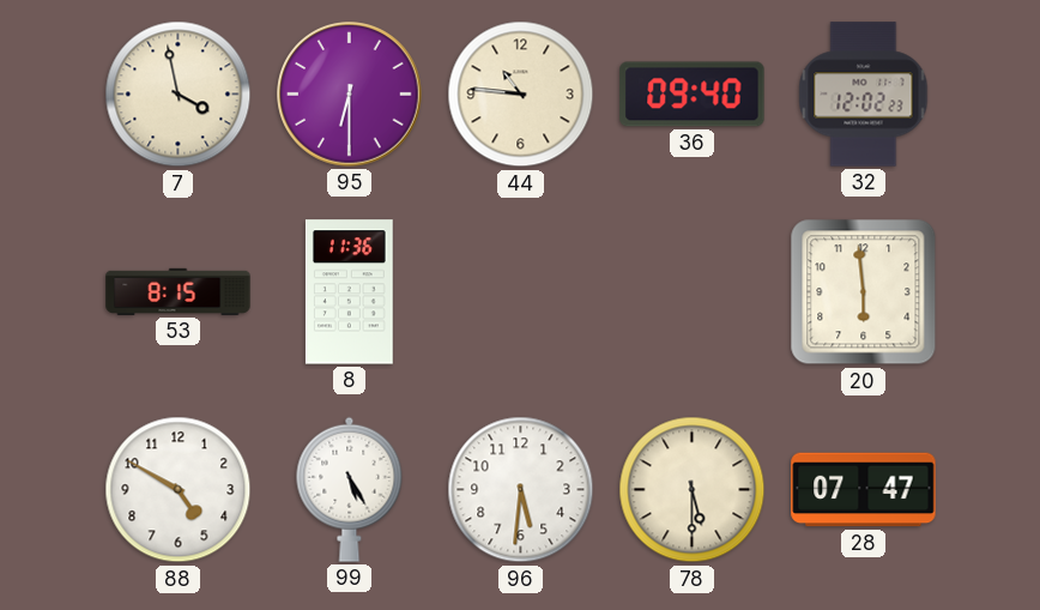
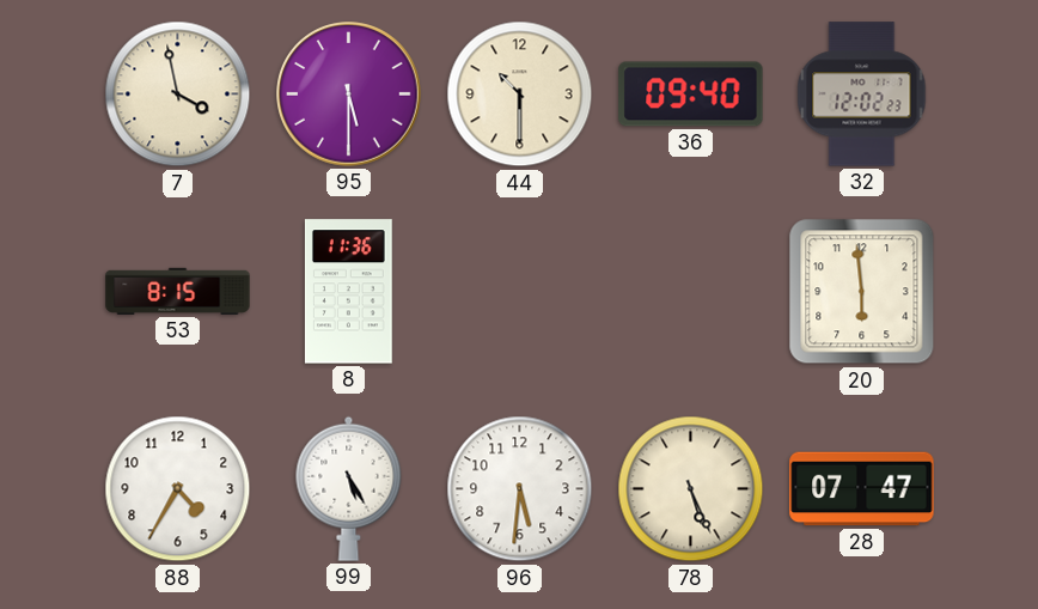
95: 6:30 -> 5:30
44: 10:46 -> 10:30
88: 4:50 -> 4:35
78: 5:30 -> 5:26
